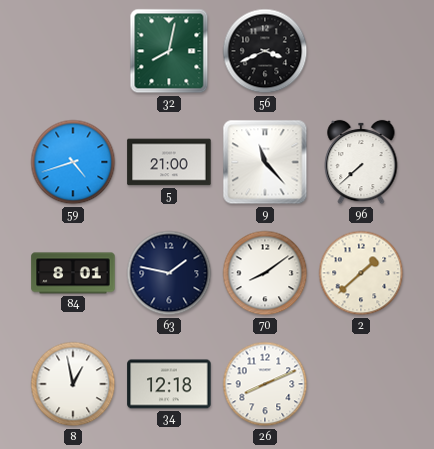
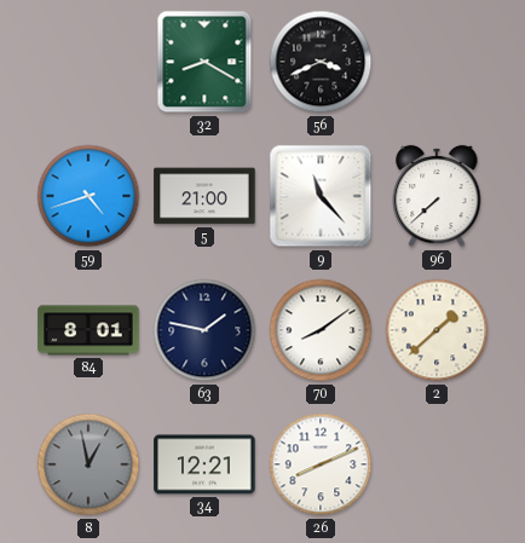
32: 8:02 -> 8:20
8 dial: white -> grey
34: 12:18 -> 12:21
